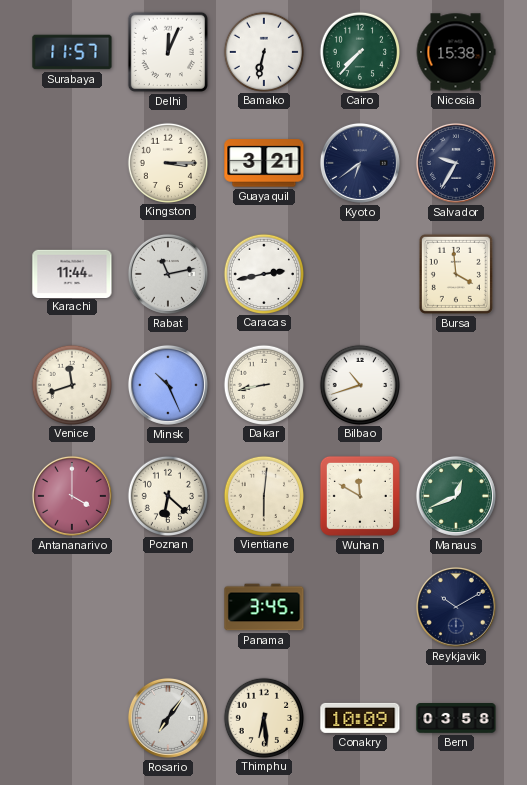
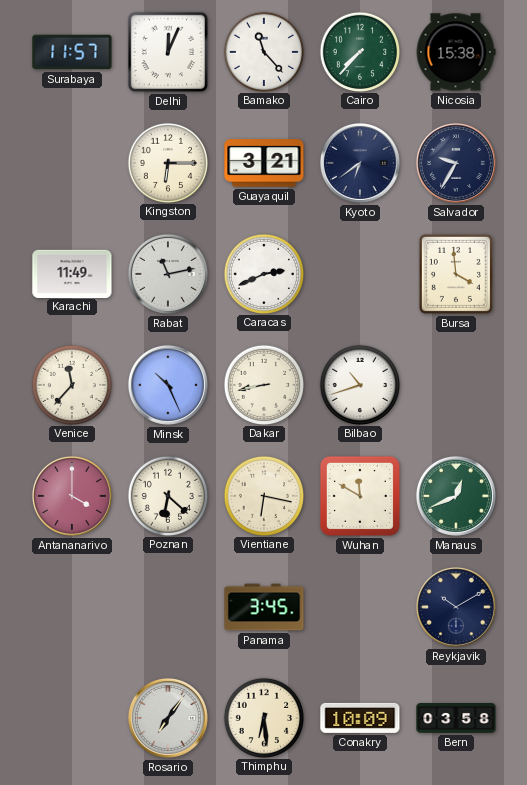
Bamako: 6:32 -> 11:23
Kingston: 3:15 -> 6:15
Karachi: 11:44 -> 11:49
Caracas: 2:43 -> 2:41
Venice: 11:42 -> 11:37
Vientiane: 6:01 -> 6:17
